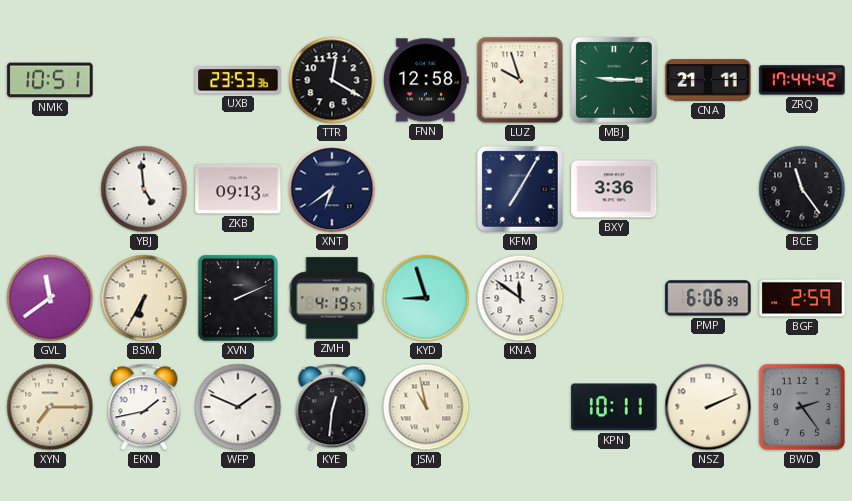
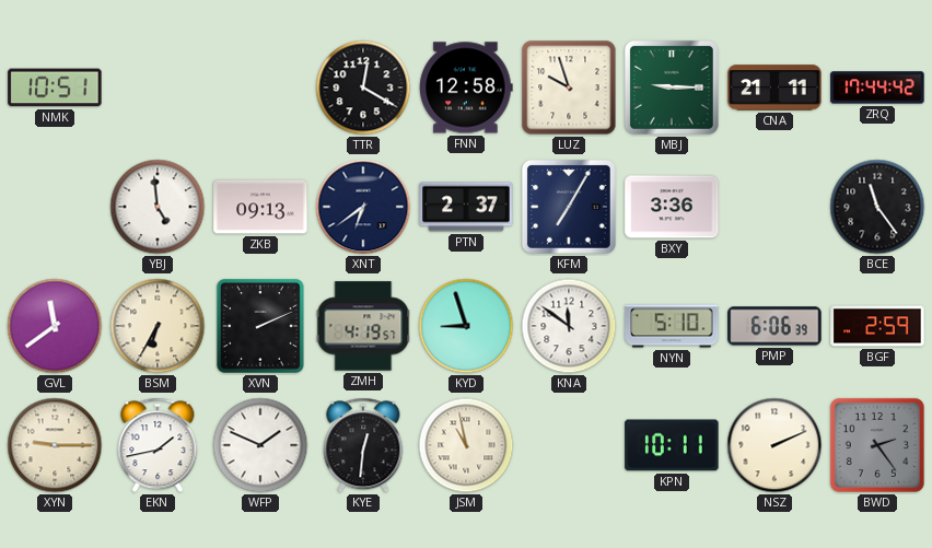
UXB: 23:53 -> none
PTN: none -> 2:37
NYN: none -> 5:10
XYN: 7:15 -> 9:15
